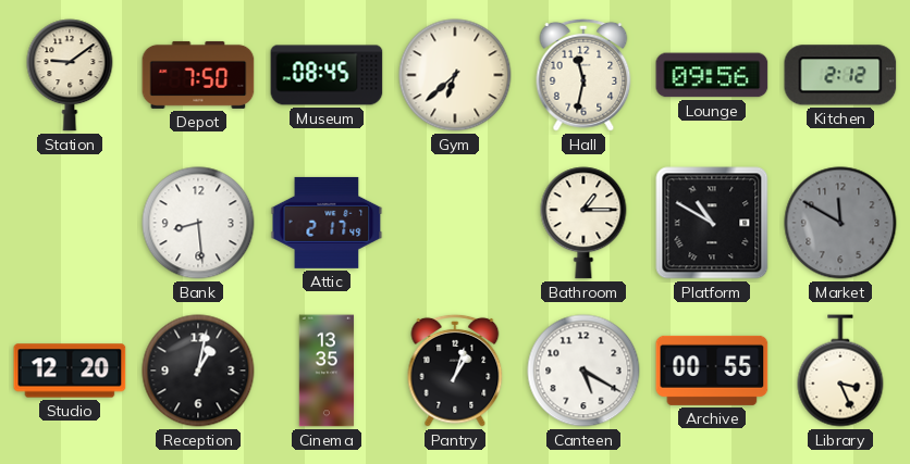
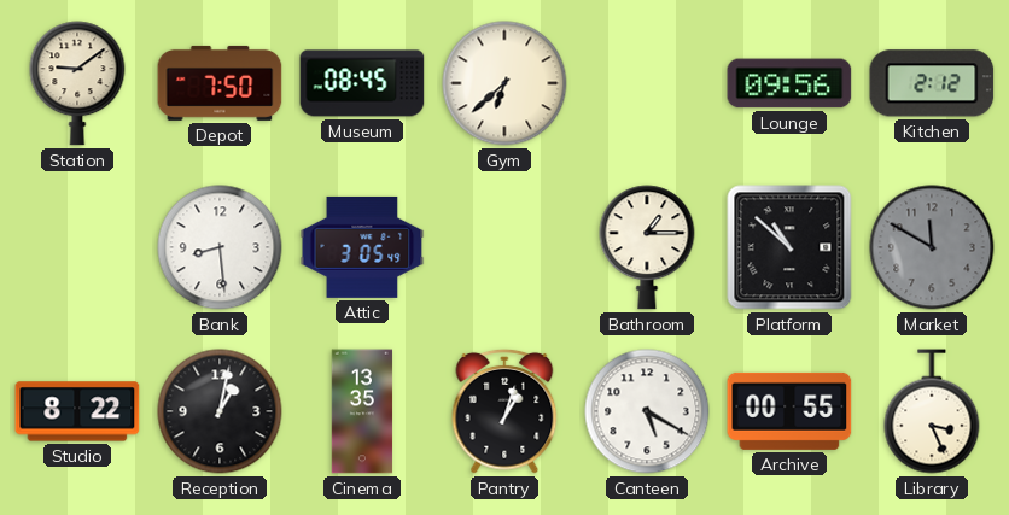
Hall: 11:32 -> none
Attic: 2:17 -> 3:05
Platform: 10:50 -> 10:52
Studio: 12:20 -> 8:22
